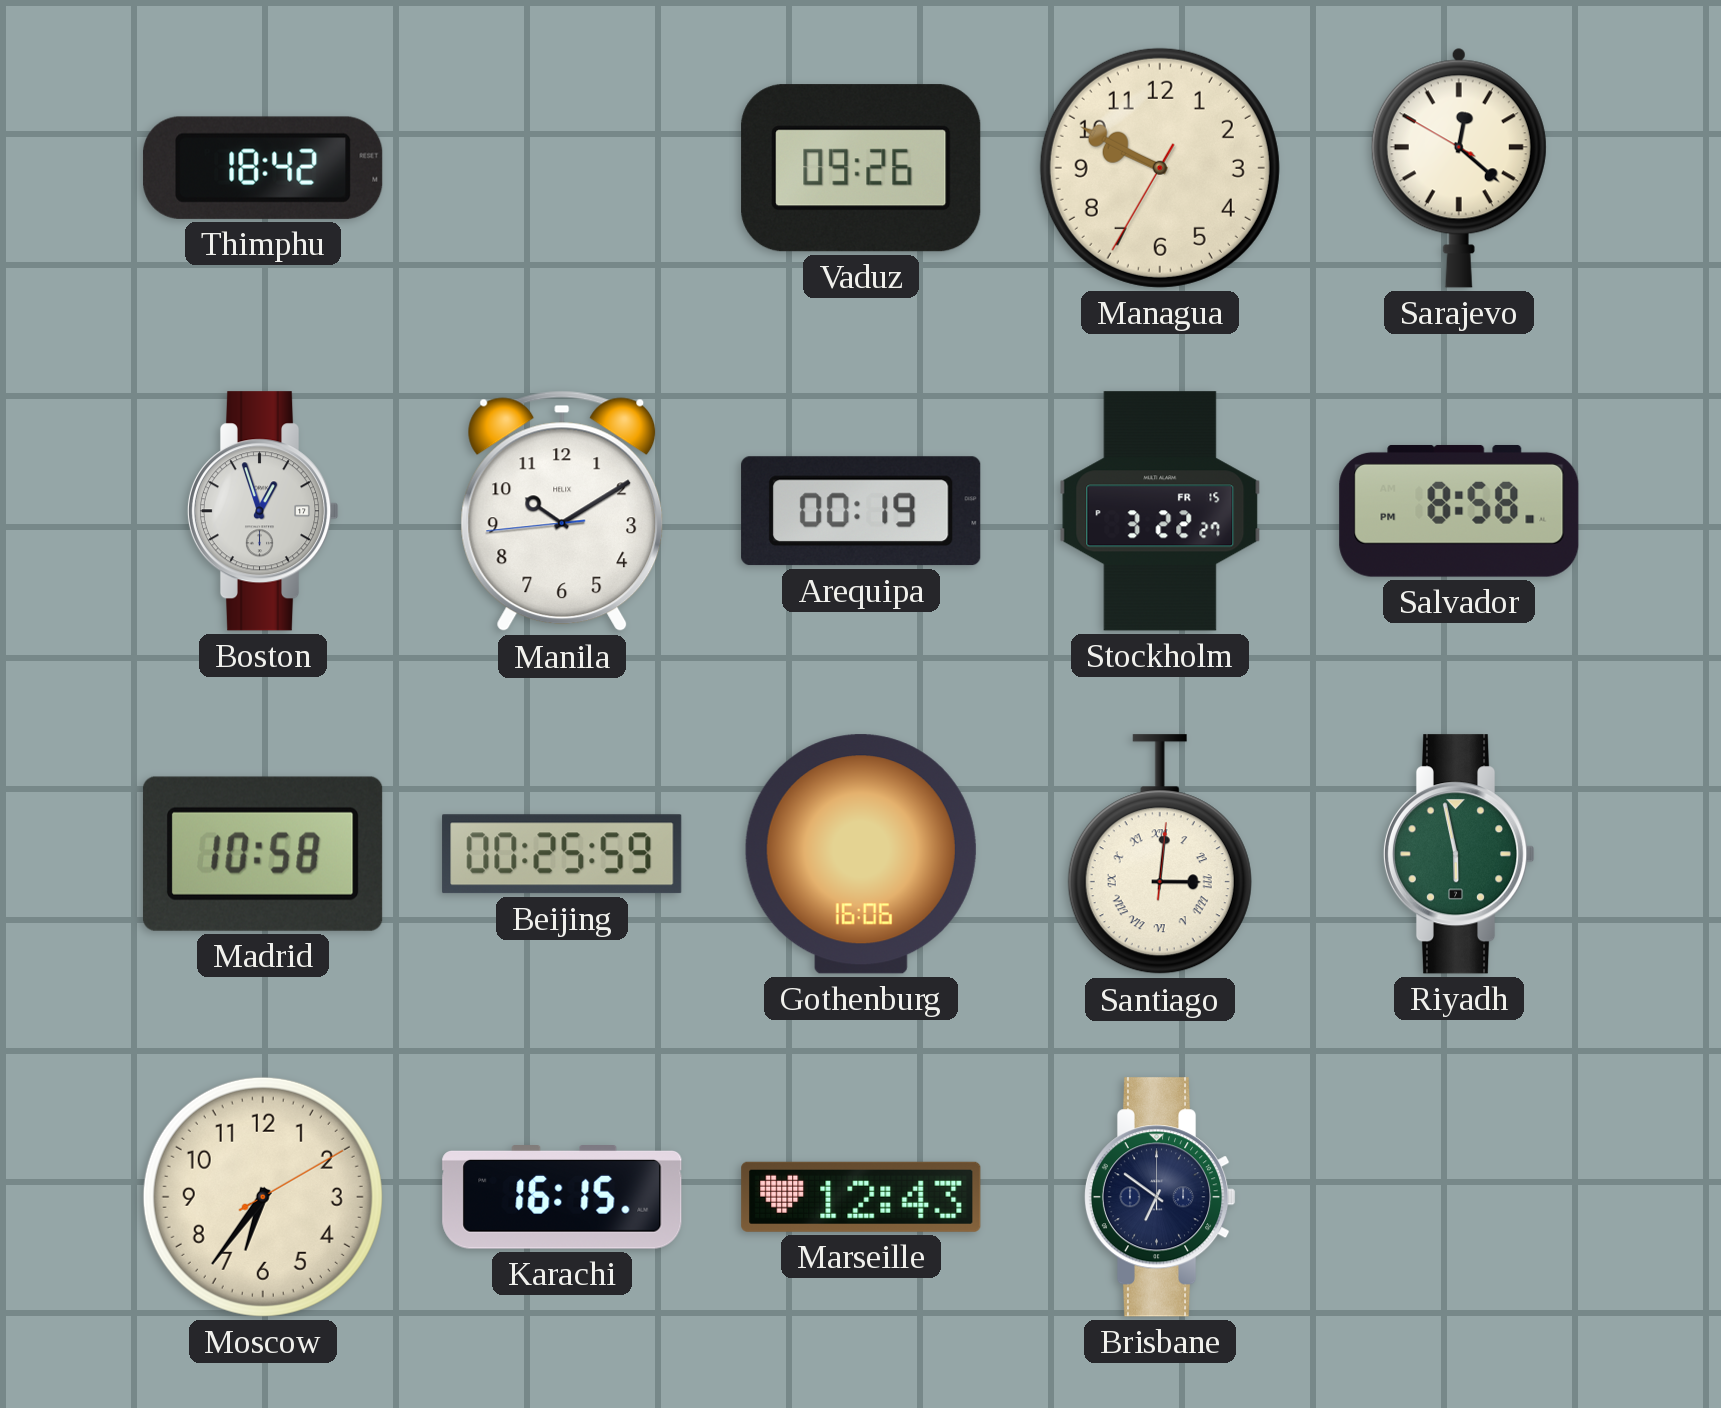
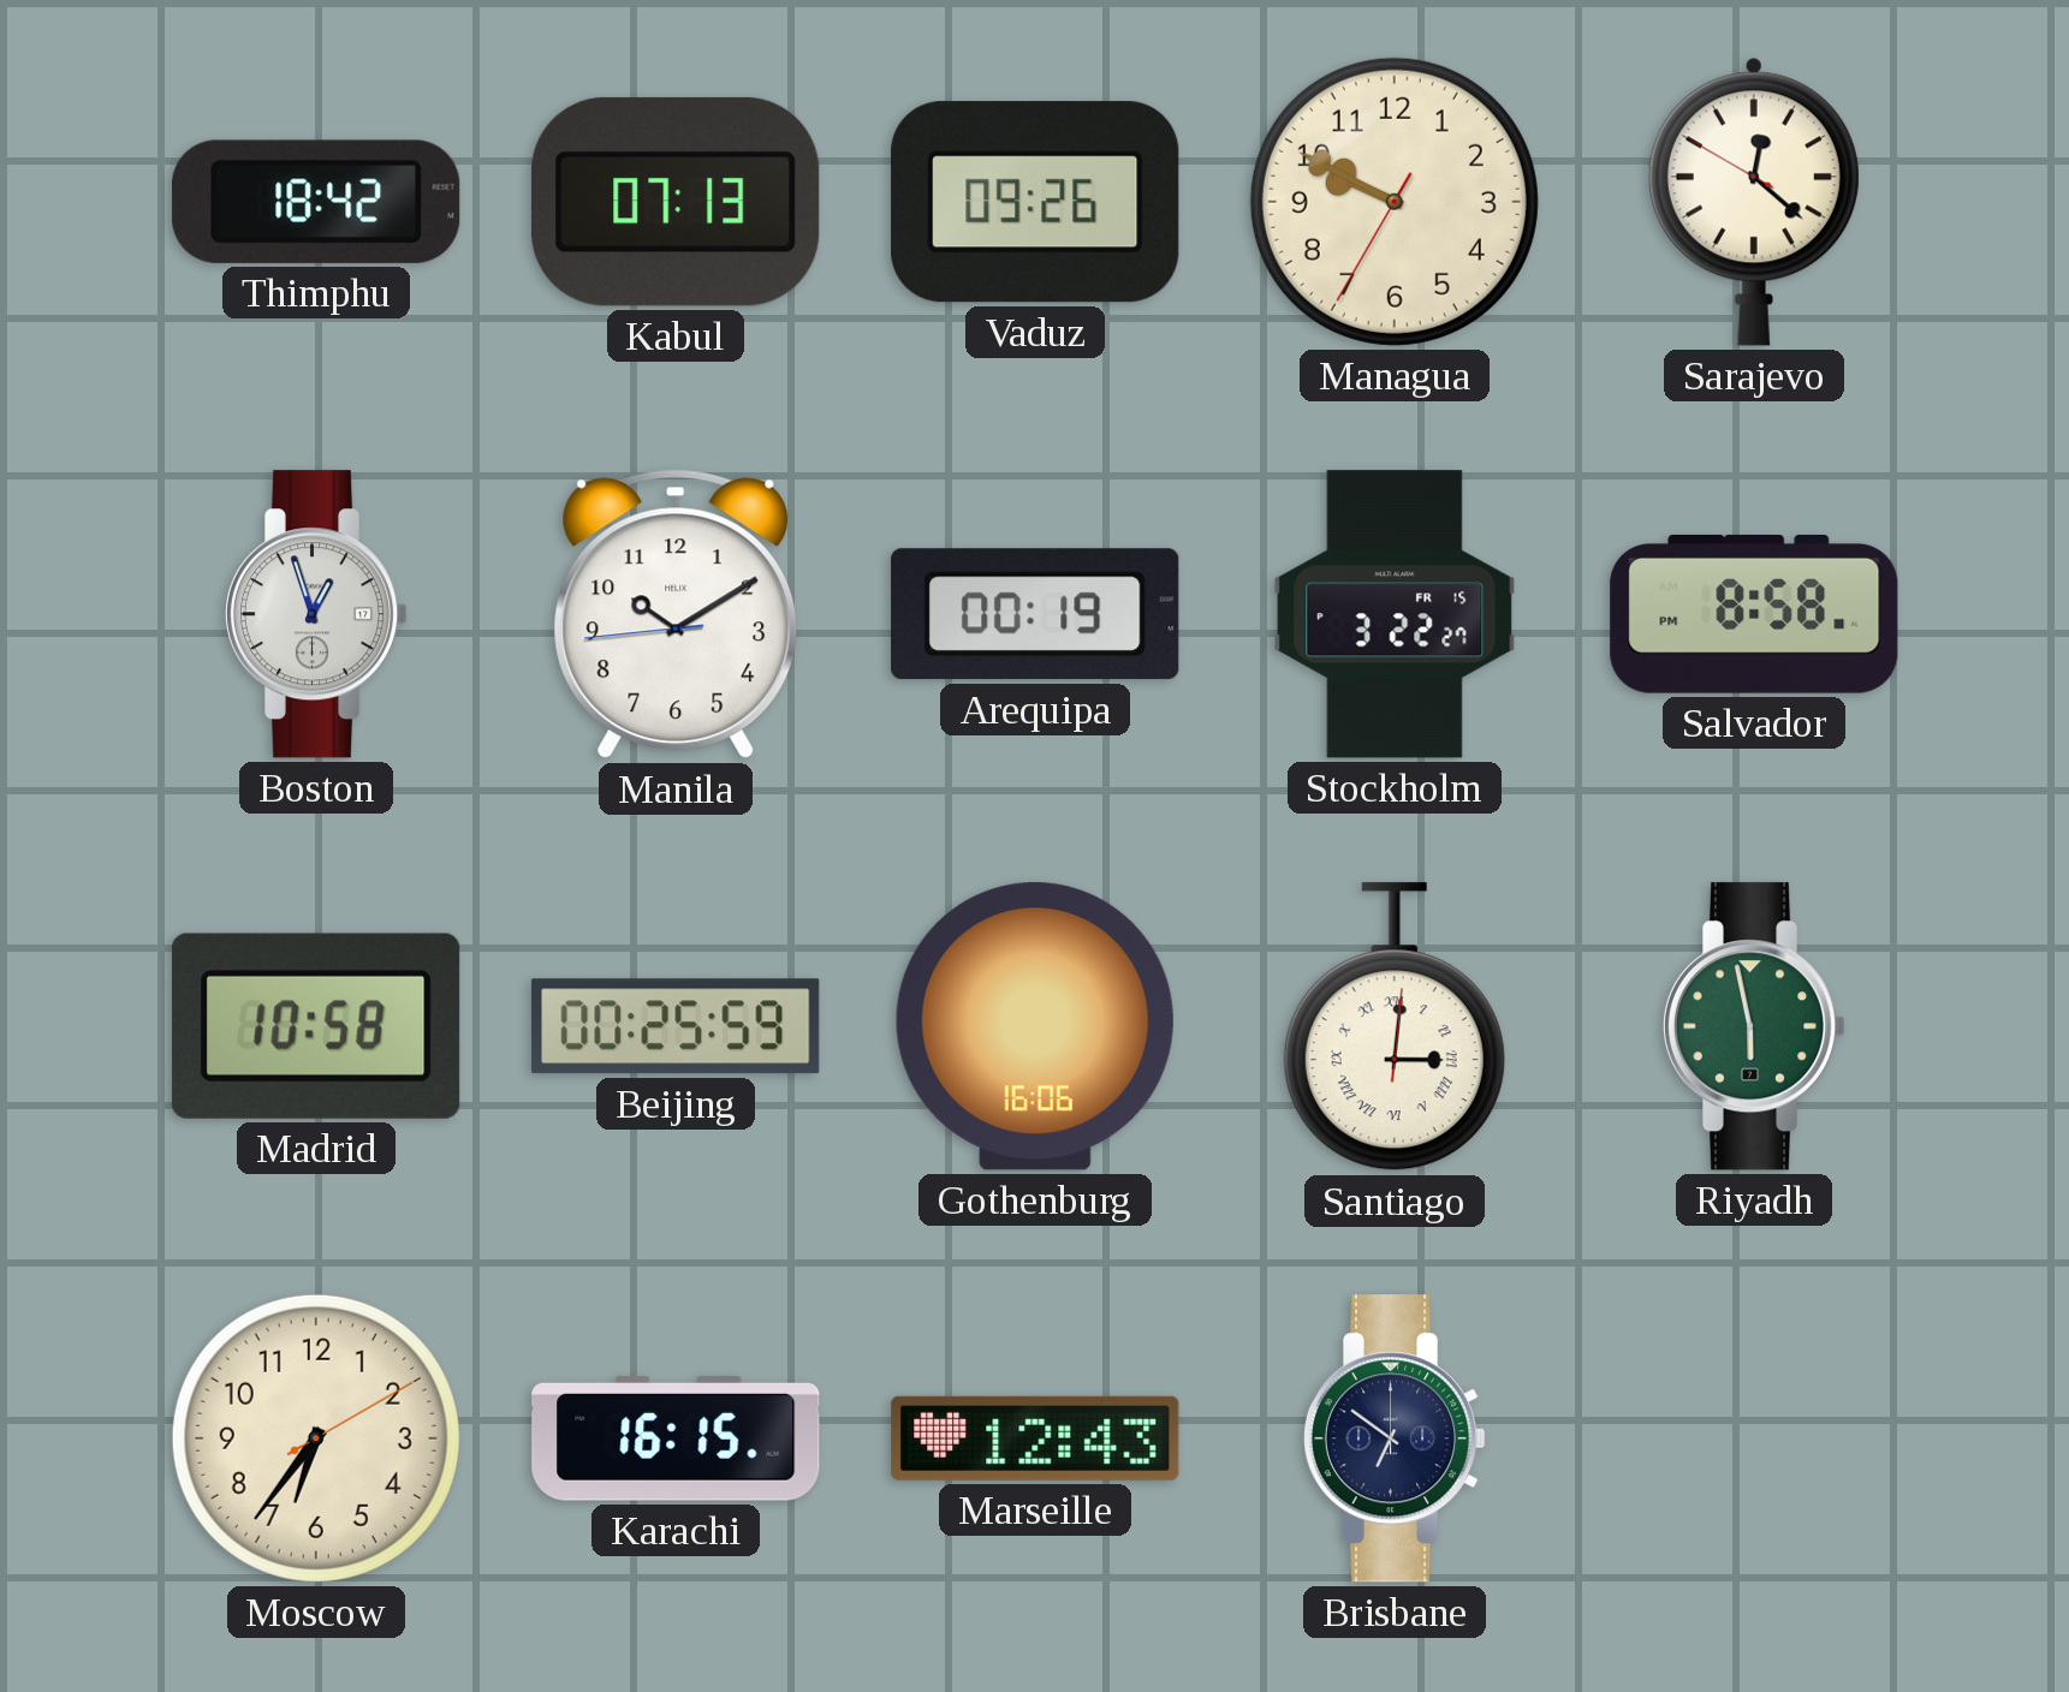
Kabul: none -> 07:13
